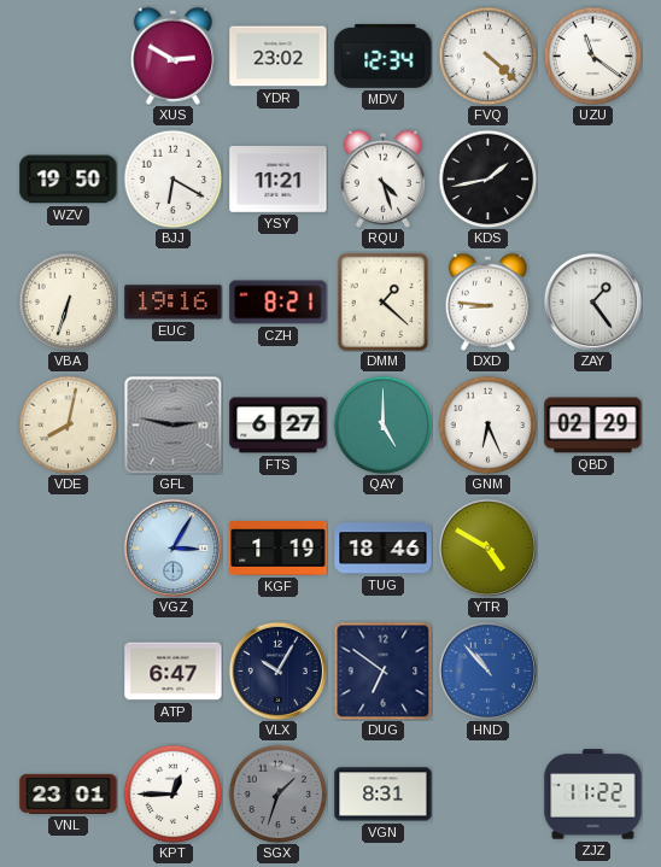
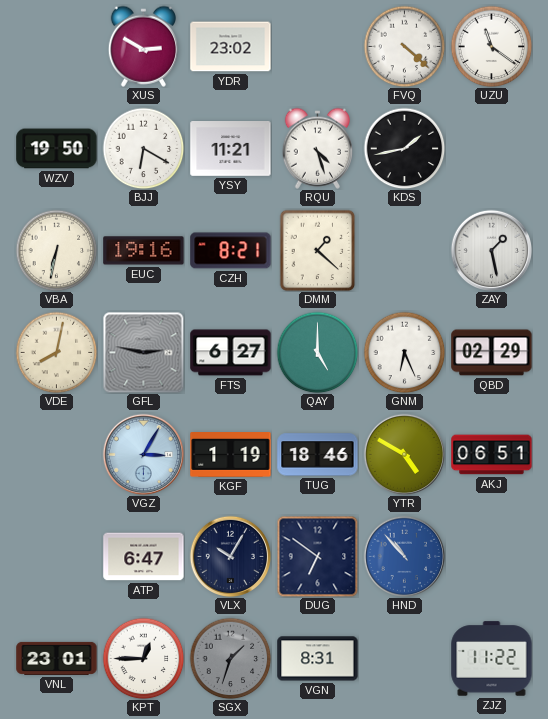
MDV: 12:34 -> none
VBA: 6:33 -> 6:32
DXD: 8:46 -> none
ZAY: 1:24 -> 1:28
AKJ: none -> 06:51
